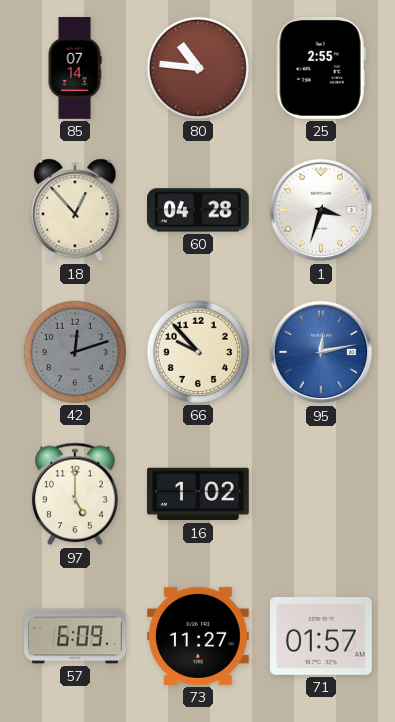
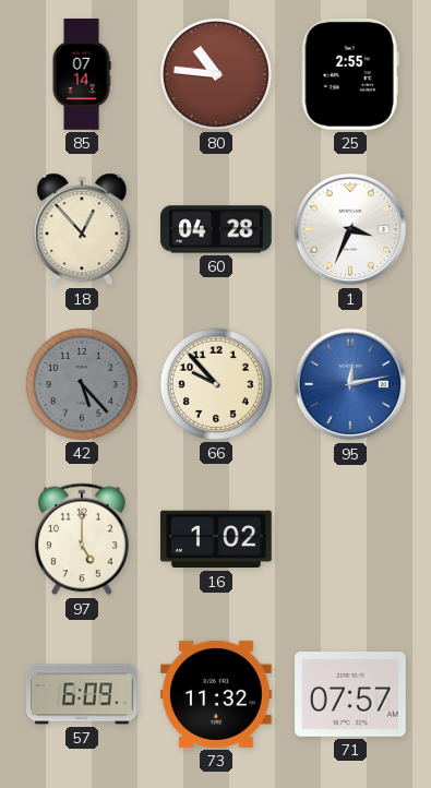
1: 3:33 -> 3:34
42: 12:12 -> 5:23
73: 11:27 -> 11:32
71: 01:57 -> 07:57
